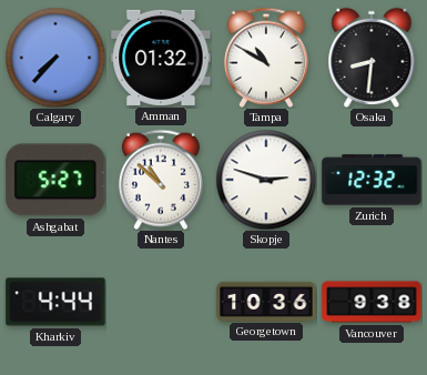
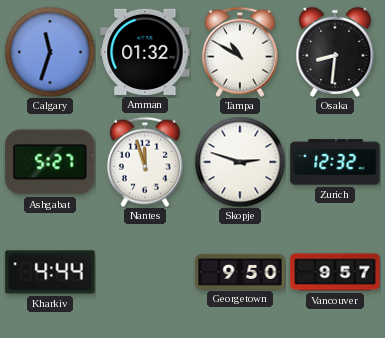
Calgary: 7:37 -> 11:33
Nantes: 10:52 -> 11:57
Georgetown: 10:36 -> 9:50
Vancouver: 9:38 -> 9:57
